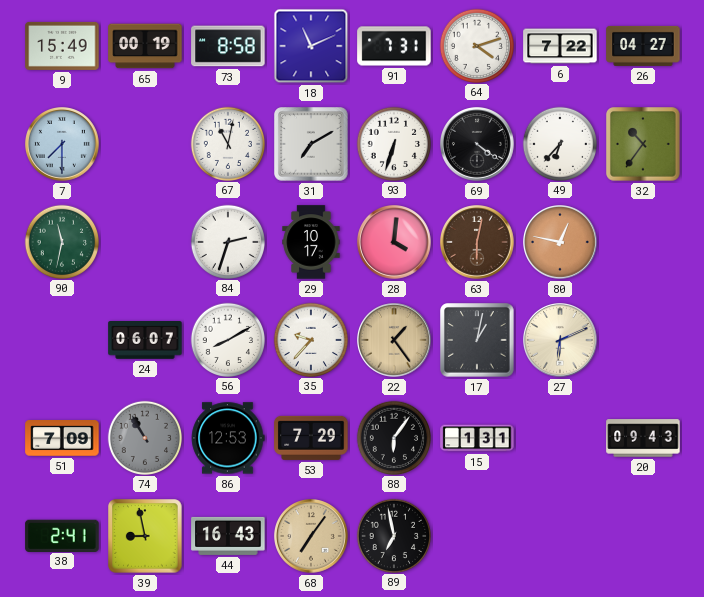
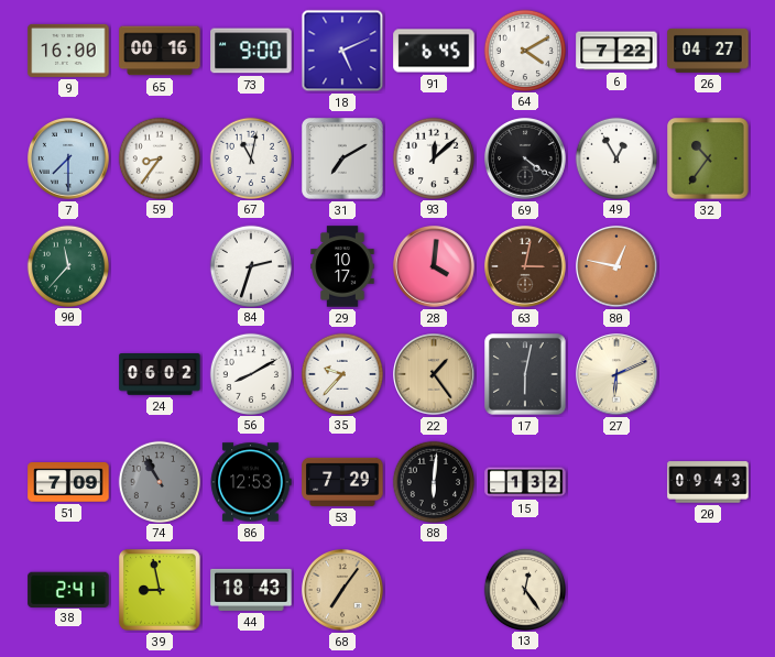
9: 15:49 -> 16:00
65: 00:19 -> 00:16
73: 8:58 -> 9:00
18: 11:11 -> 5:11
91: 7:31 -> 6:45
64: 4:12 -> 4:10
59: none -> 8:36
93: 6:33 -> 12:08
49: 6:37 -> 12:55
90: 11:32 -> 11:37
63: 6:02 -> 3:02
24: 06:07 -> 06:02
17: 1:02 -> 6:02
88: 6:06 -> 6:01
15: 1:31 -> 1:32
44: 16:43 -> 18:43
89: 6:58 -> none
13: none -> 12:24
